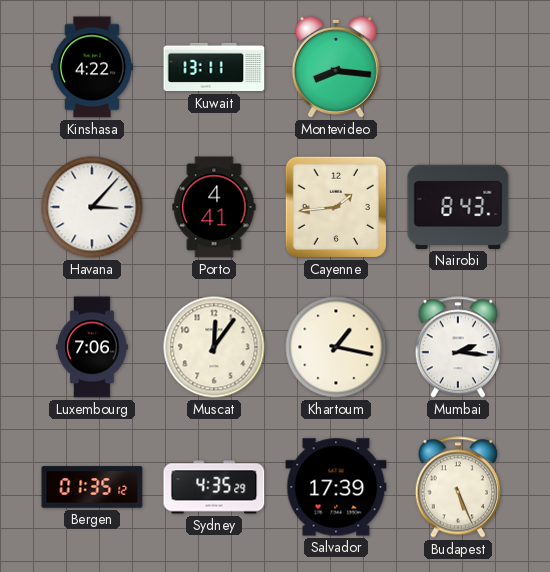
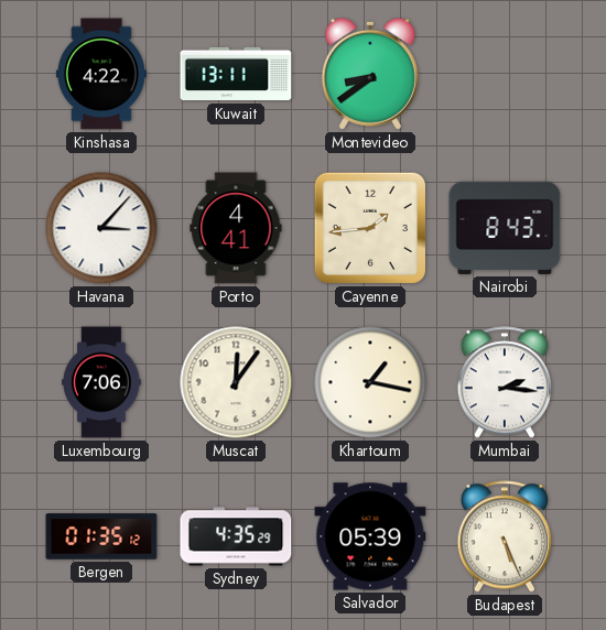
Montevideo: 8:16 -> 8:39
Salvador: 17:39 -> 05:39
